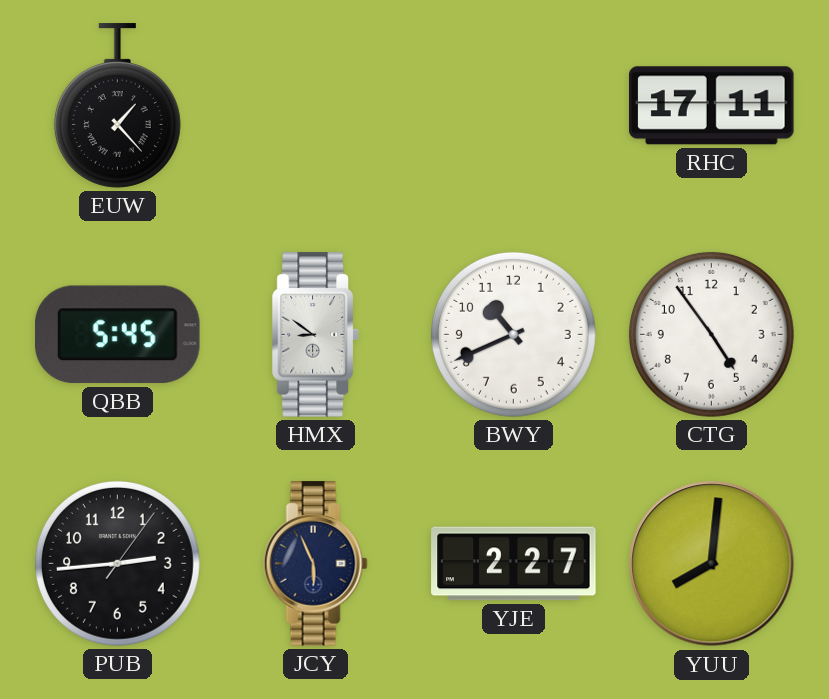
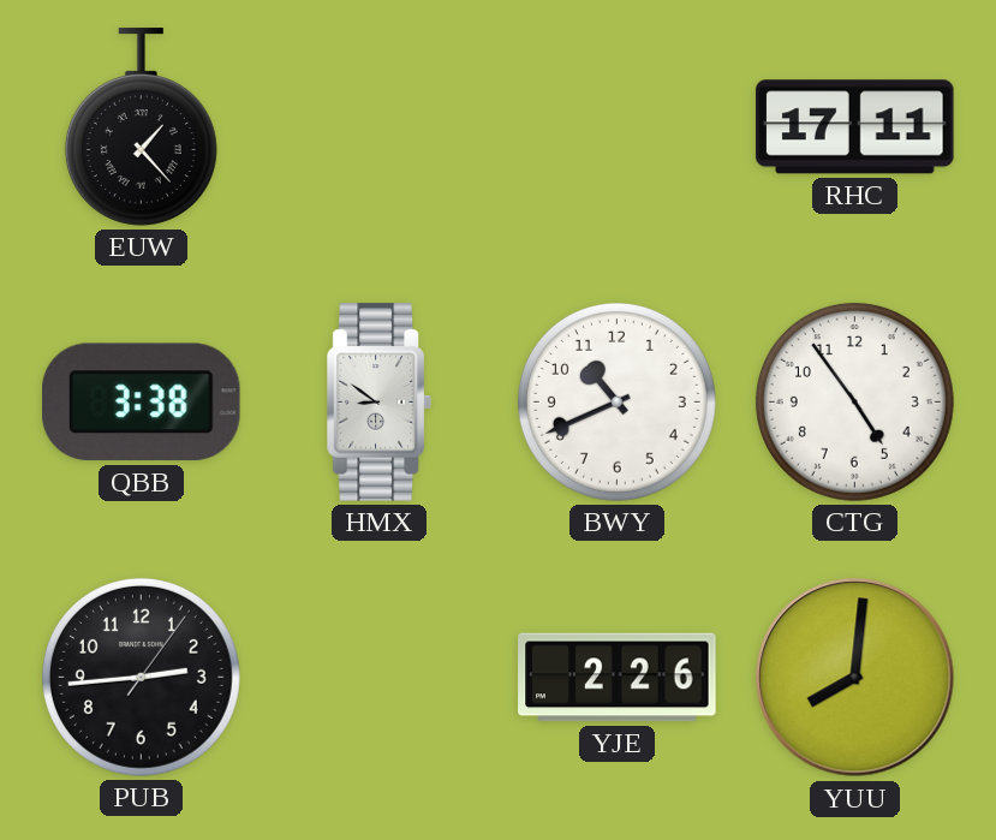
QBB: 5:45 -> 3:38
JCY: 5:56 -> none
YJE: 2:27 -> 2:26
